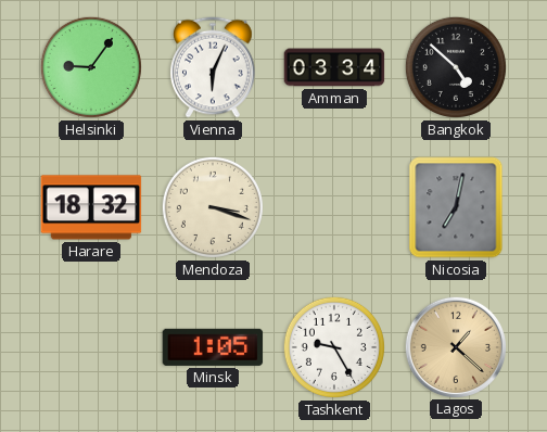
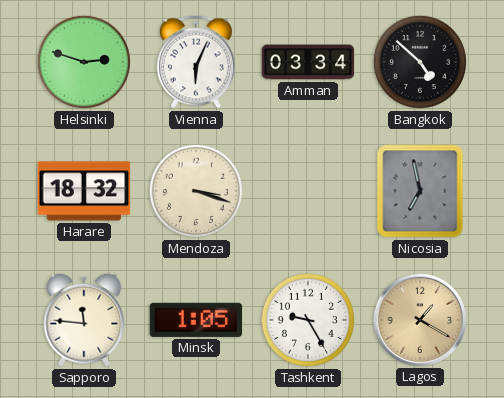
Helsinki: 9:06 -> 2:48
Nicosia: 7:02 -> 6:58
Sapporo: none -> 11:46
Lagos: 1:22 -> 1:20
